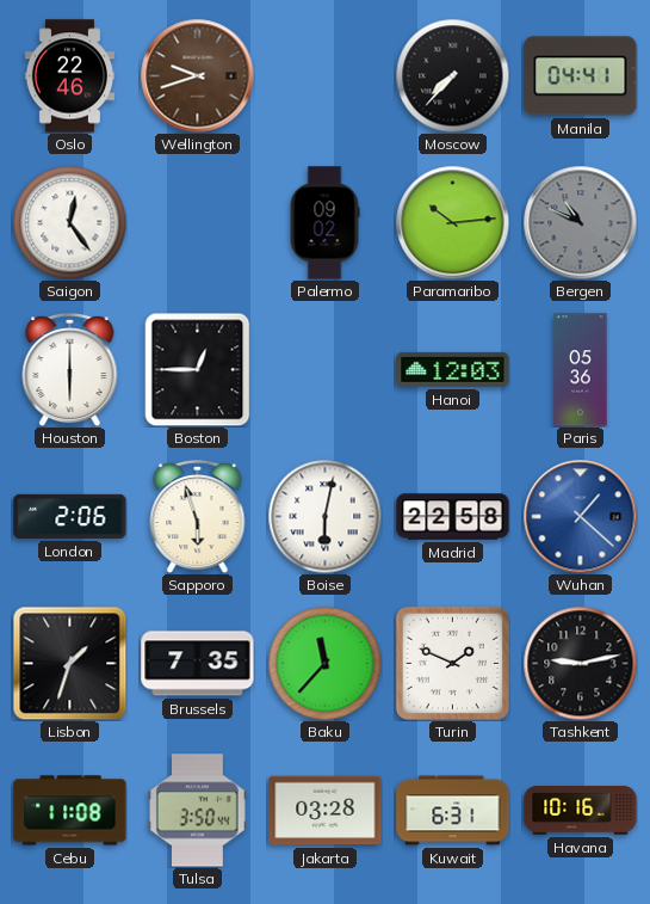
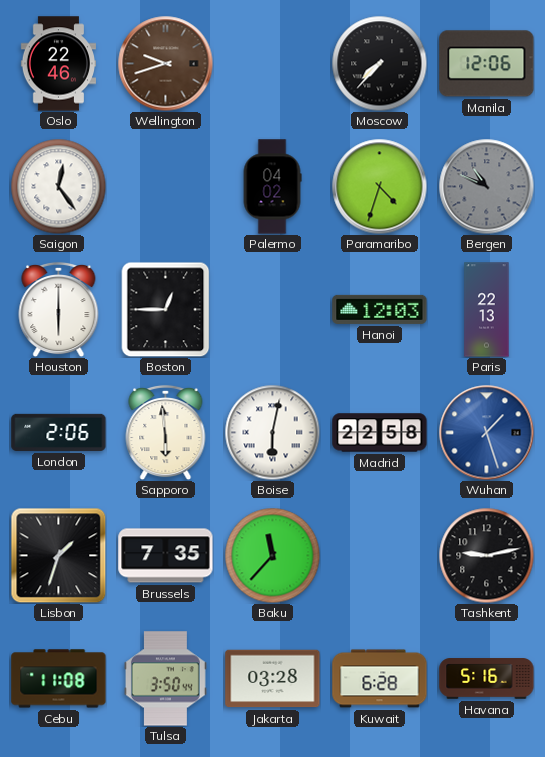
Manila: 04:41 -> 12:06
Palermo: 09:02 -> 04:02
Paramaribo: 10:14 -> 4:33
Paris: 05:36 -> 22:13
Sapporo: 5:57 -> 5:59
Wuhan: 1:22 -> 1:27
Turin: 1:49 -> none
Kuwait: 6:31 -> 6:28
Havana: 10:16 -> 5:16
